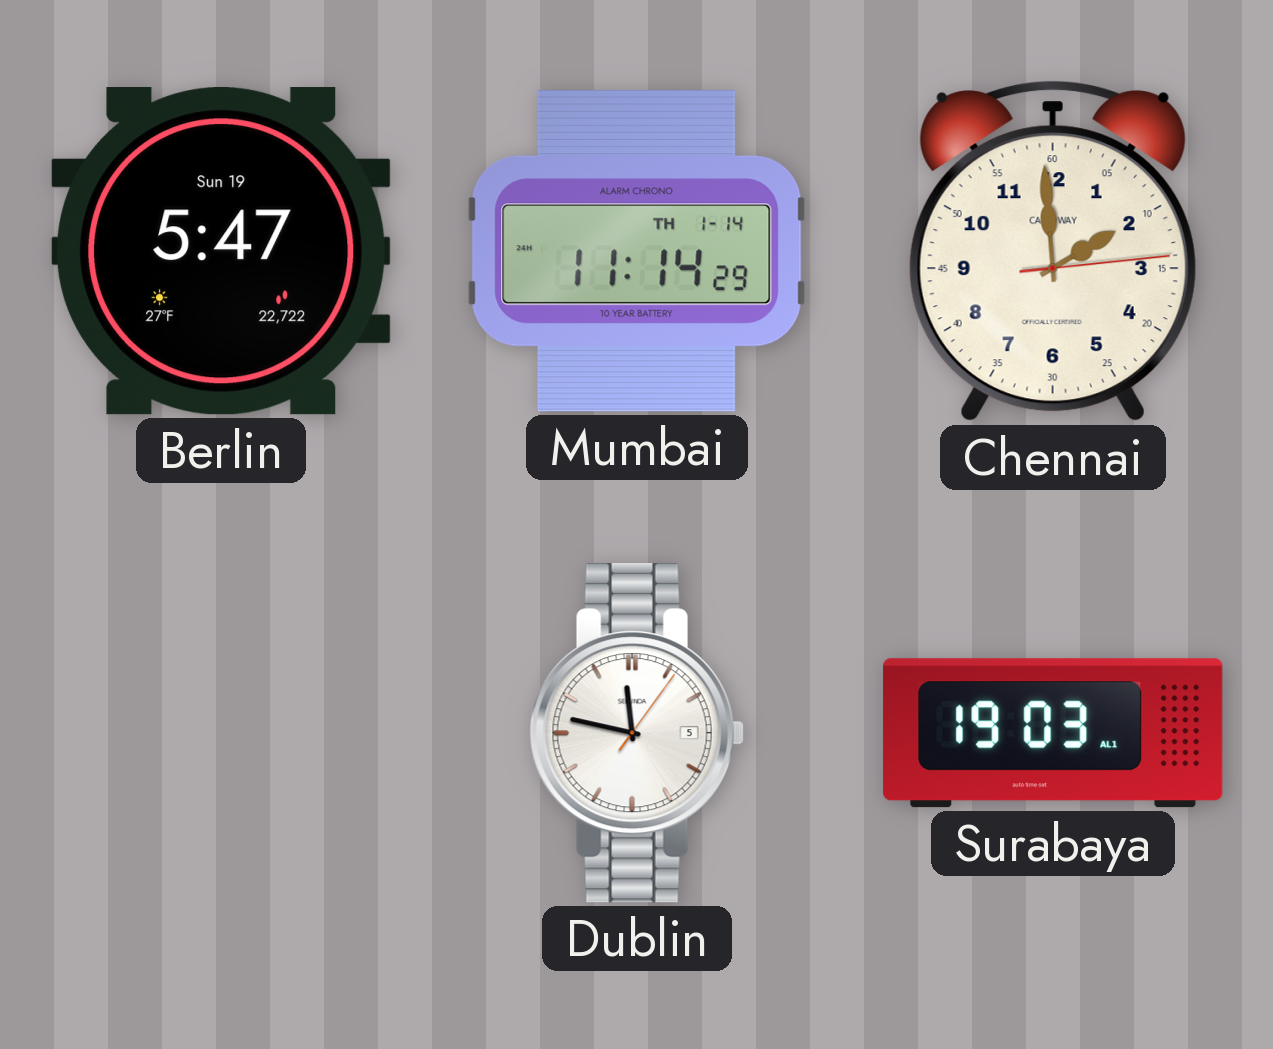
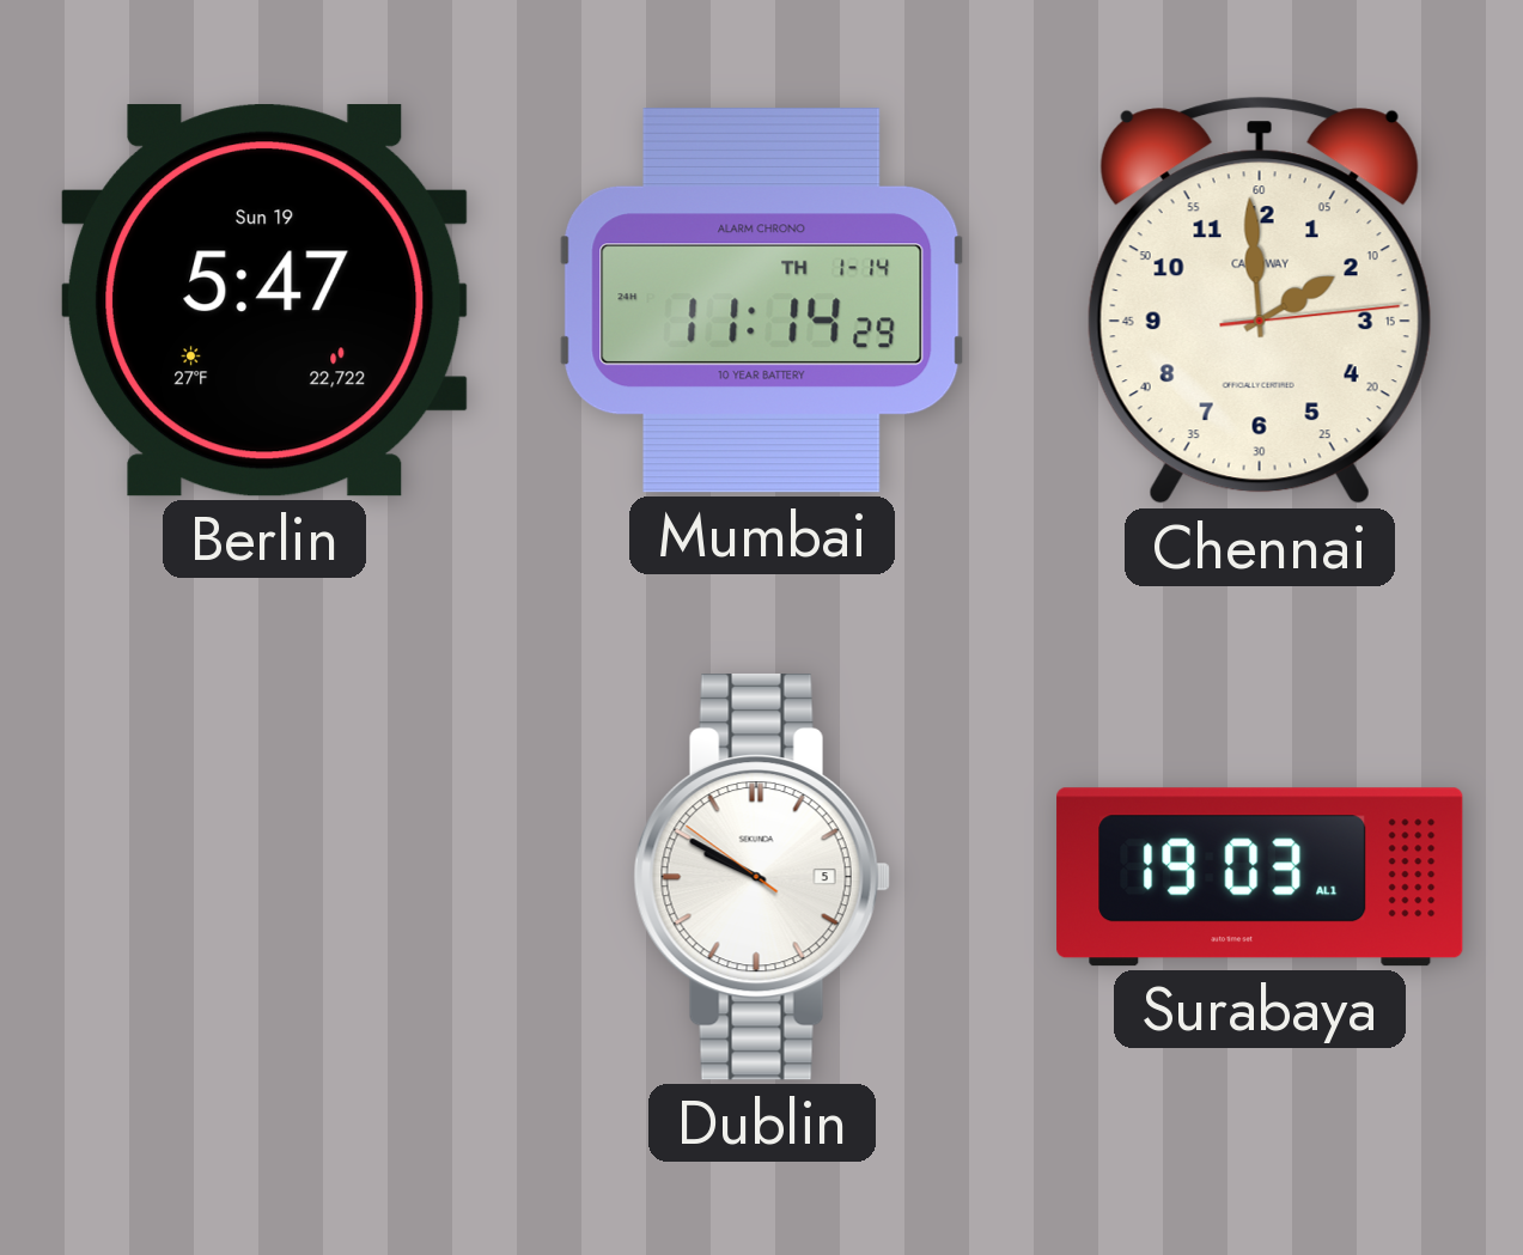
Dublin: 11:47 -> 9:49
